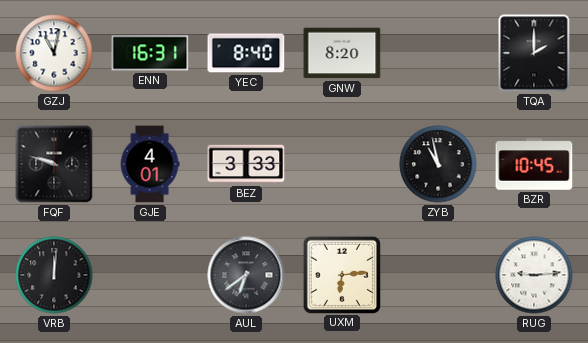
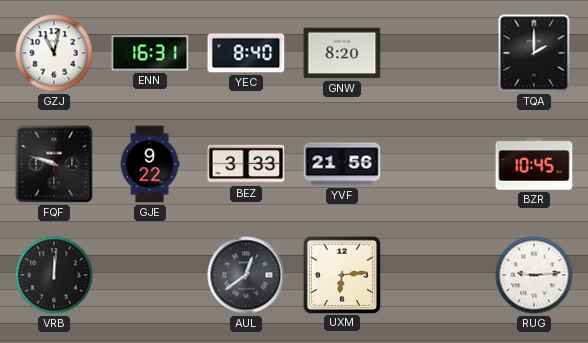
GJE: 4:01 -> 9:22
YVF: none -> 21:56
ZYB: 10:58 -> none
AUL: 6:39 -> 12:39
